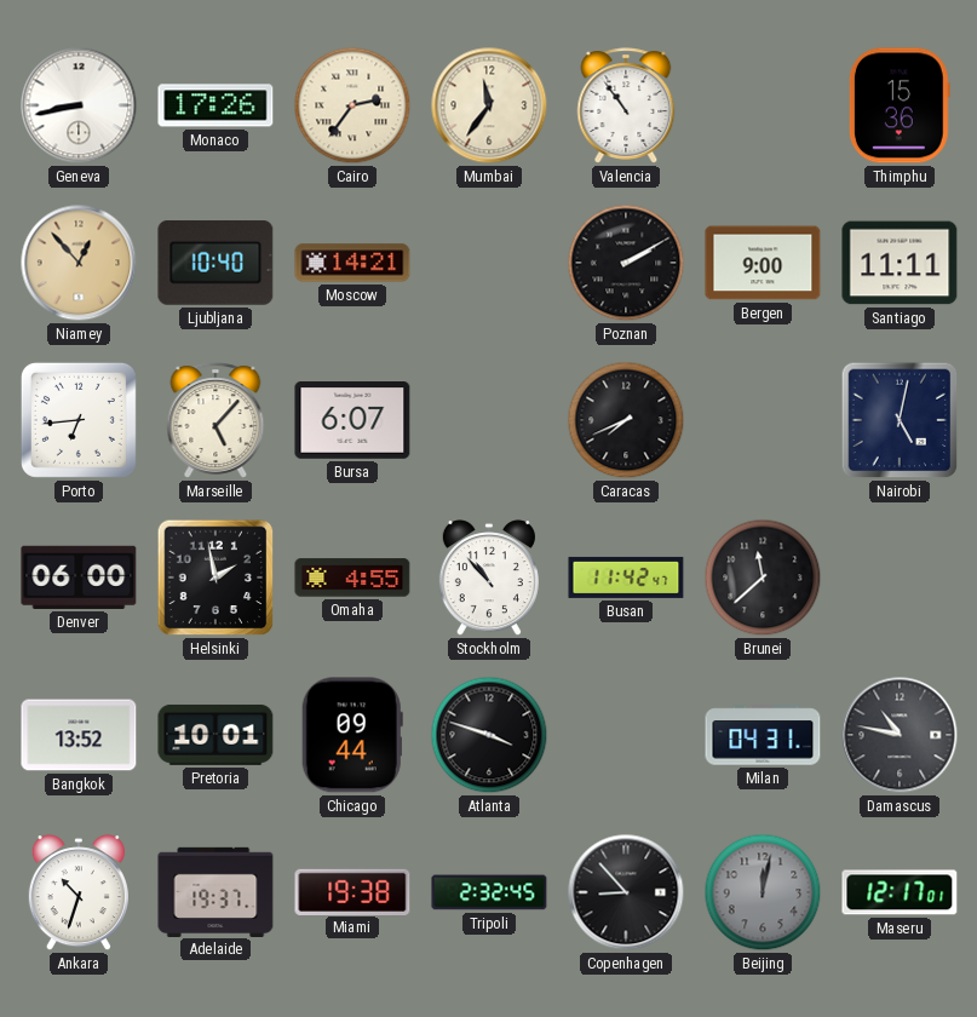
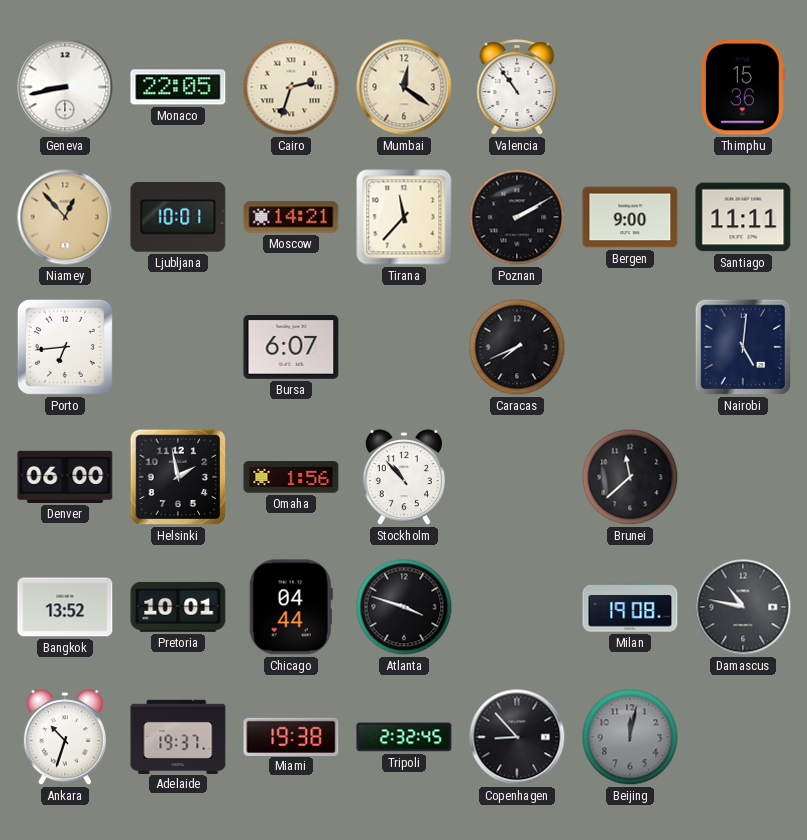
Monaco: 17:26 -> 22:05
Cairo: 2:36 -> 2:33
Mumbai: 11:36 -> 12:21
Ljubljana: 10:40 -> 10:01
Tirana: none -> 11:37
Marseille: 5:07 -> none
Nairobi: 5:02 -> 5:01
Omaha: 4:55 -> 1:56
Busan: 11:42 -> none
Chicago: 09:44 -> 04:44
Milan: 04:31 -> 19:08
Maseru: 12:17 -> none
